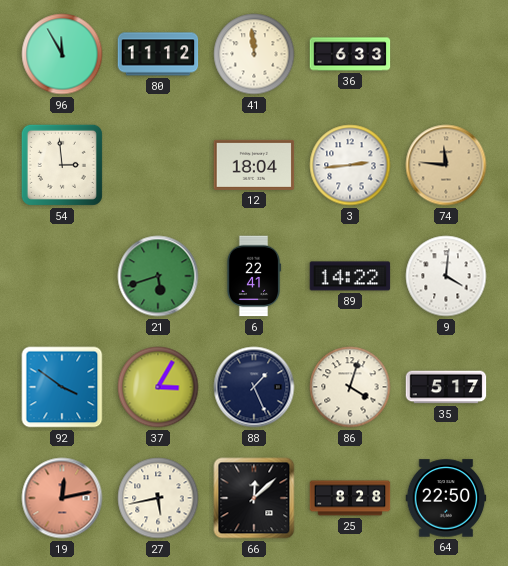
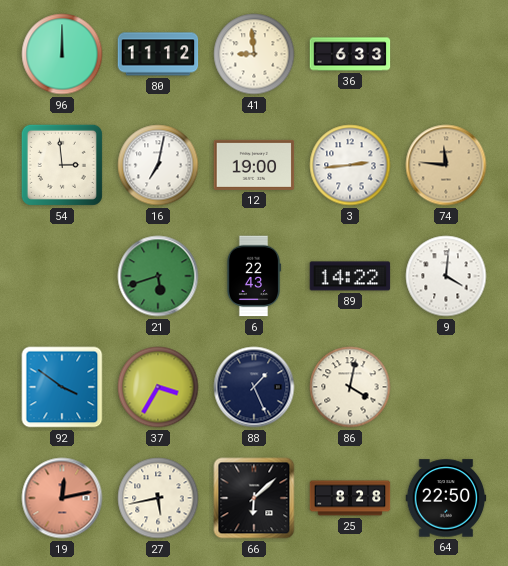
96: 11:55 -> 12:00
41: 11:59 -> 8:59
16: none -> 7:02
12: 18:04 -> 19:00
6: 22:41 -> 22:43
37: 3:05 -> 3:35
86: 4:03 -> 4:02
35: 5:17 -> none
66: 12:08 -> 6:08
